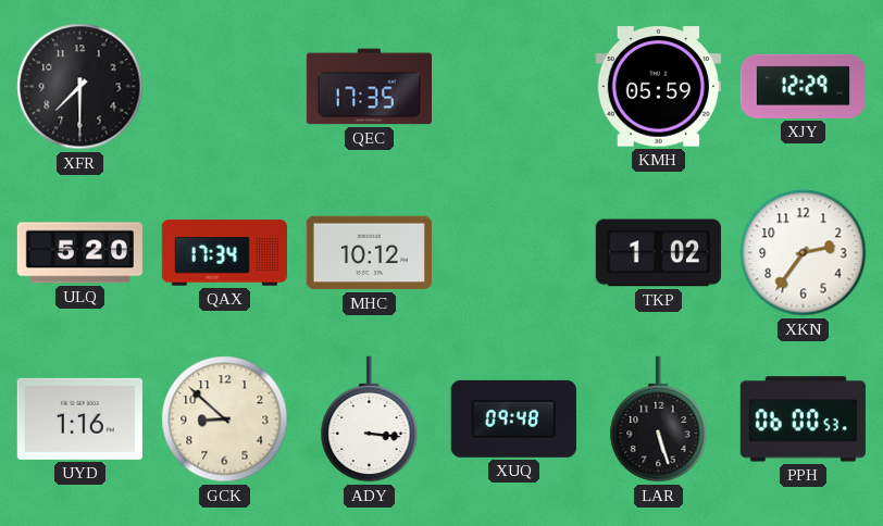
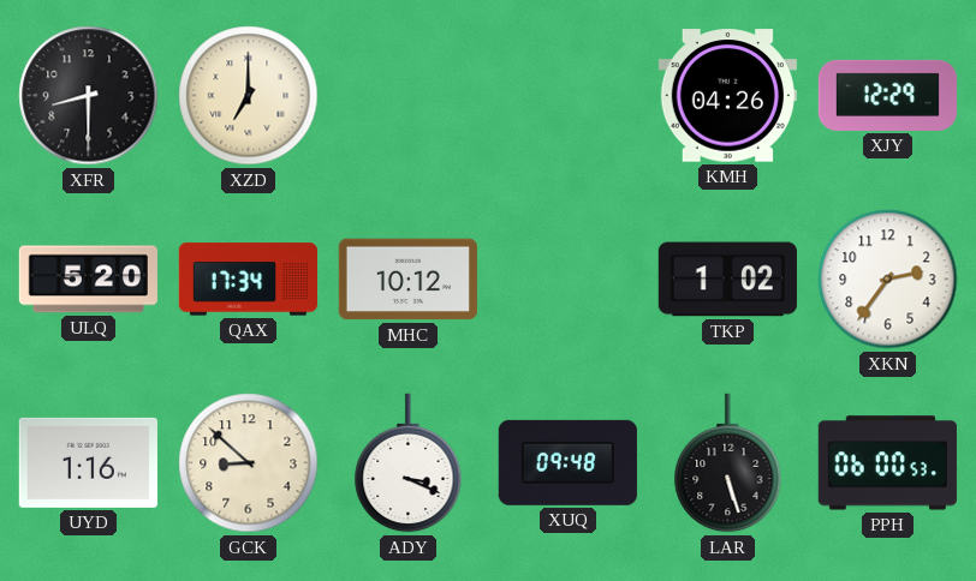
XFR: 7:30 -> 8:30
XZD: none -> 7:00
QEC: 17:35 -> none
KMH: 05:59 -> 04:26
ADY: 3:16 -> 3:19
